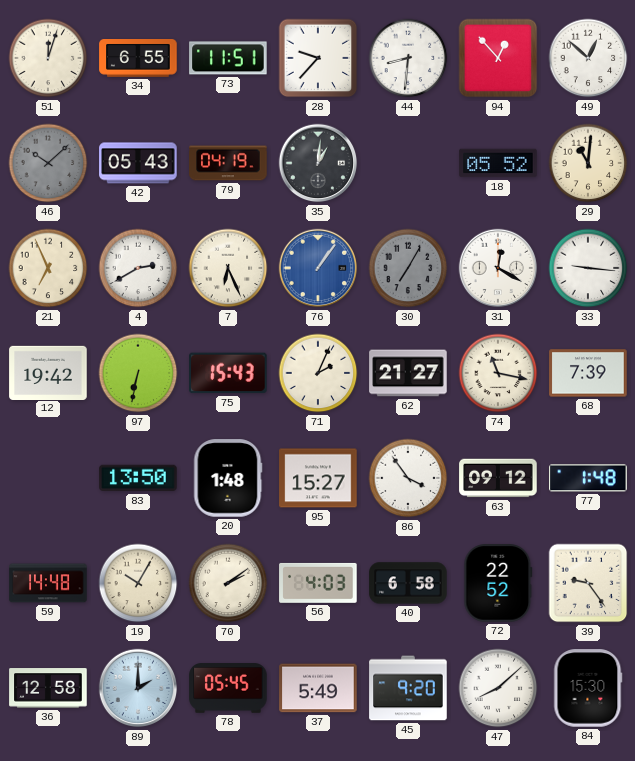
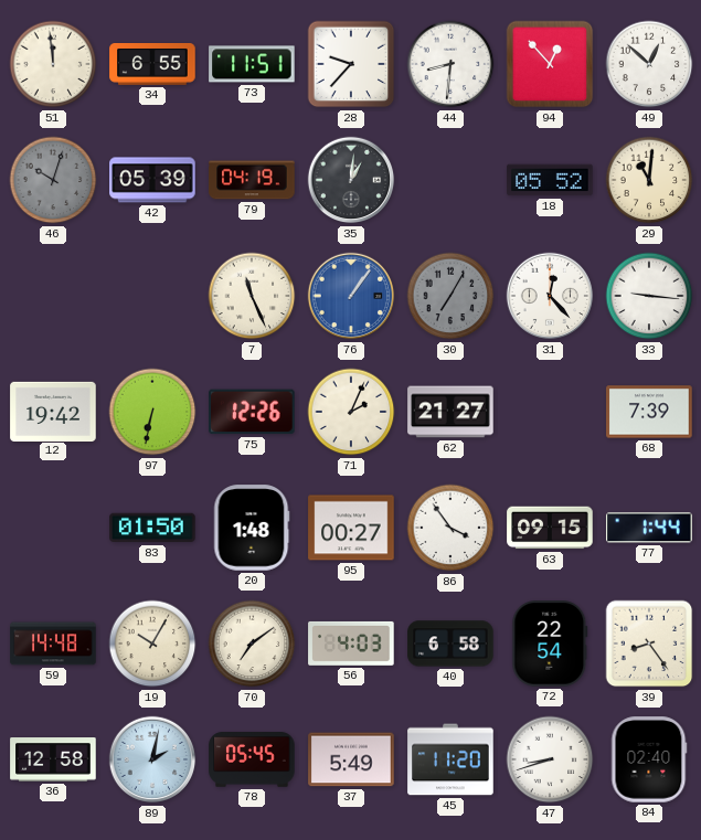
51: 12:03 -> 11:59
46: 10:08 -> 10:03
42: 05:43 -> 05:39
21: 6:56 -> none
4: 2:40 -> none
7: 6:26 -> 11:26
31: 12:20 -> 12:23
75: 15:43 -> 12:26
74: 11:17 -> none
83: 13:50 -> 01:50
95: 15:27 -> 00:27
63: 09:12 -> 09:15
77: 1:48 -> 1:44
70: 2:09 -> 7:09
72: 22:52 -> 22:54
39: 9:24 -> 8:24
89: 2:00 -> 2:02
45: 9:20 -> 11:20
47: 8:08 -> 8:42
84: 15:30 -> 02:40
